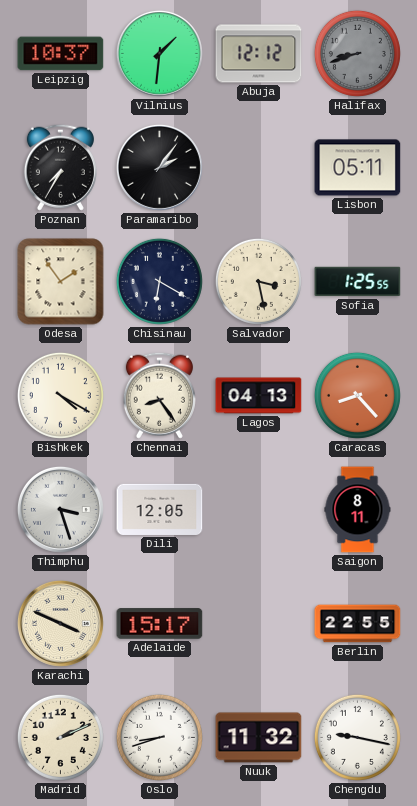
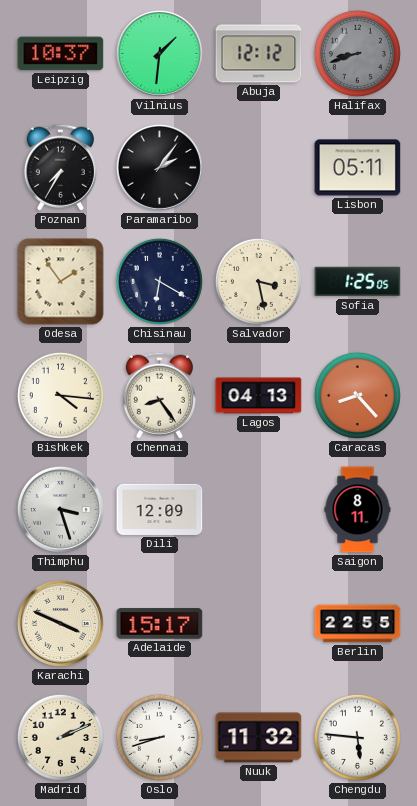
Sofia: 1:25:55 -> 1:25:05
Bishkek: 4:20 -> 4:16
Dili: 12:05 -> 12:09
Chengdu: 9:17 -> 5:46
